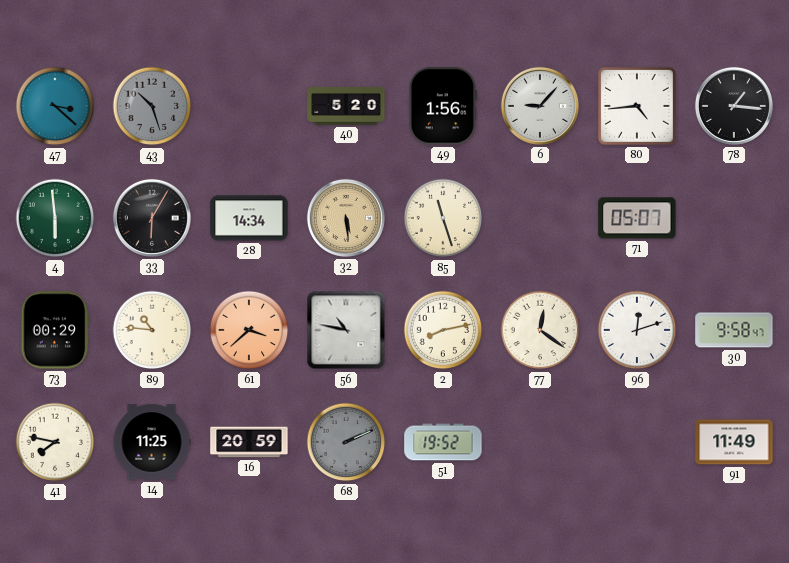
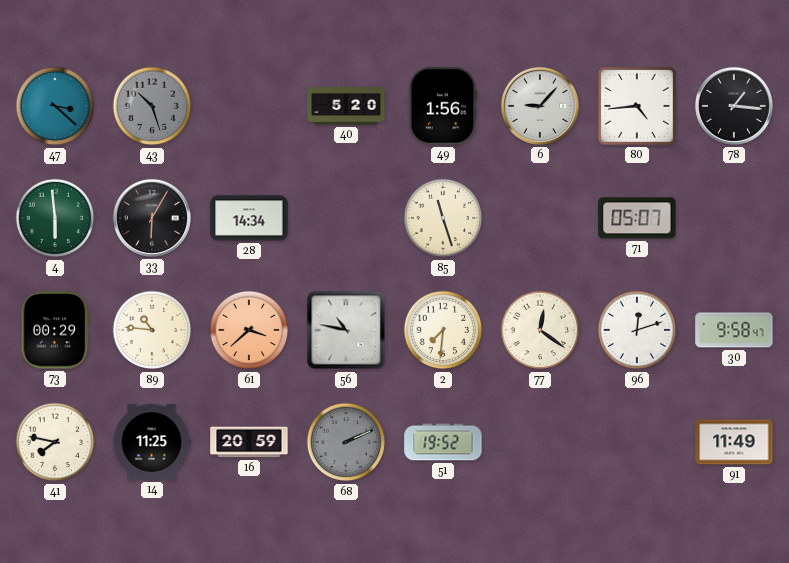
32: 5:29 -> none
2: 8:13 -> 7:31
